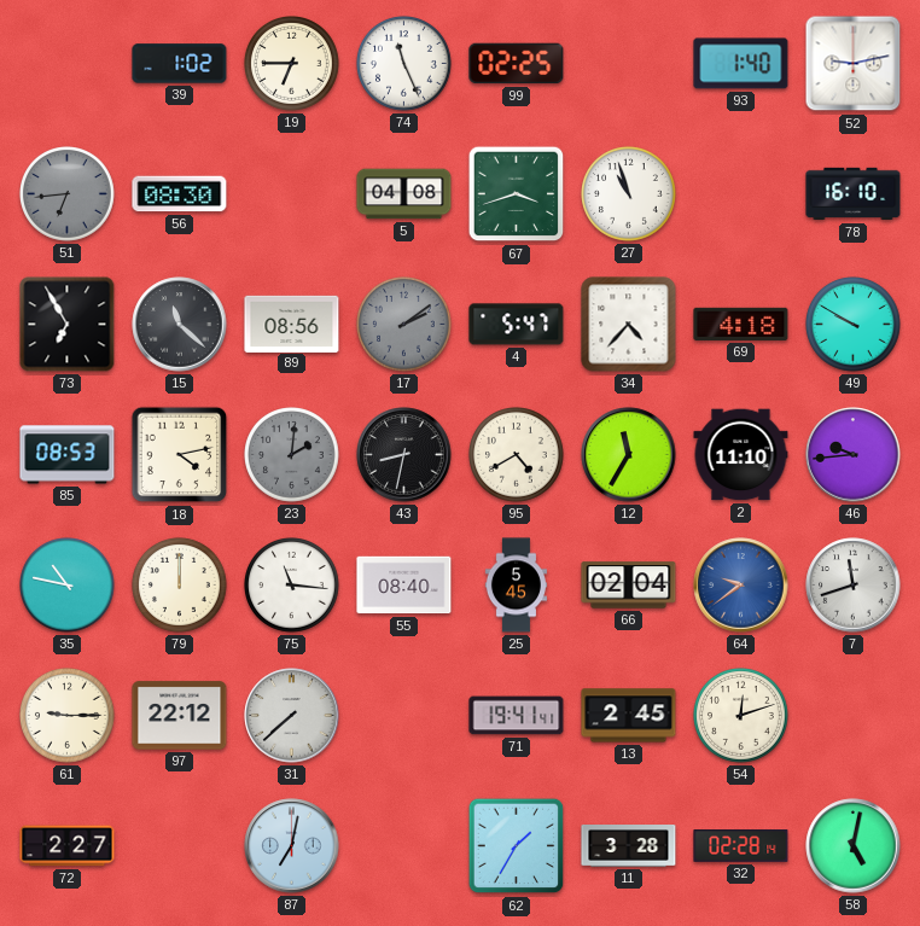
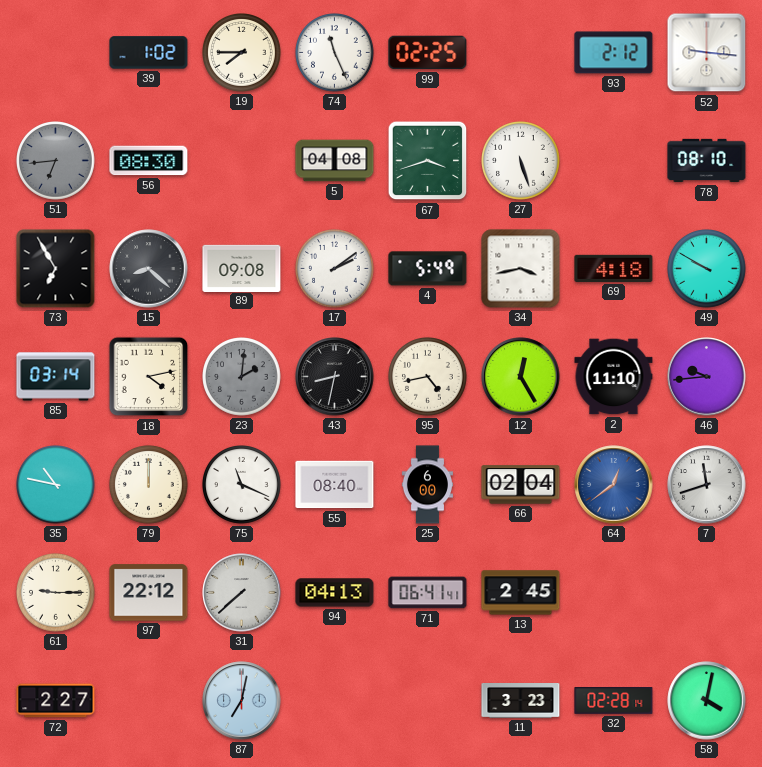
19: 6:45 -> 7:45
93: 1:40 -> 2:12
52: 9:13 -> 9:16
27: 10:57 -> 5:27
78: 16:10 -> 08:10
15: 11:22 -> 8:22
89: 08:56 -> 09:08
17 dial: grey -> white
4: 5:47 -> 5:49
34: 4:37 -> 3:43
85: 08:53 -> 03:14
95: 4:40 -> 4:43
12: 11:35 -> 12:25
75: 11:16 -> 11:19
25: 5:45 -> 6:00
64: 9:39 -> 12:39
94: none -> 04:13
71: 19:41 -> 06:41
54: 12:12 -> none
62: 1:35 -> none
11: 3:28 -> 3:23
58: 5:02 -> 4:02
